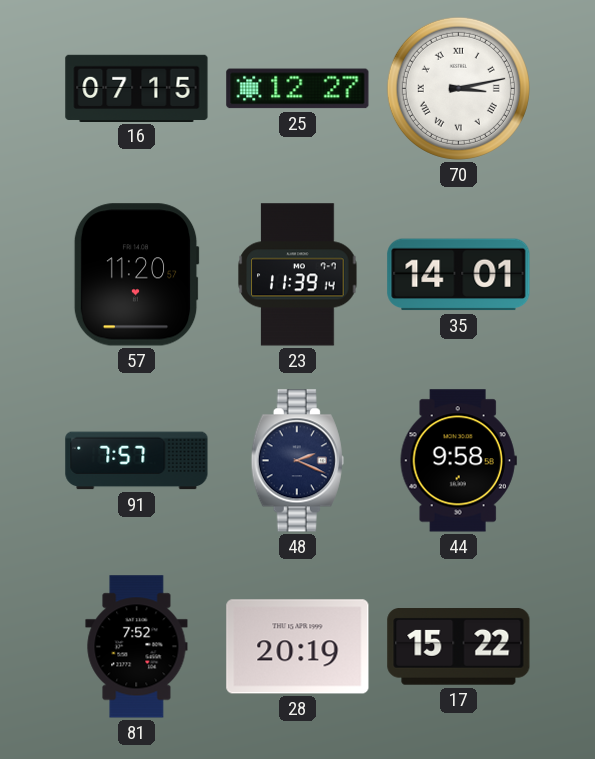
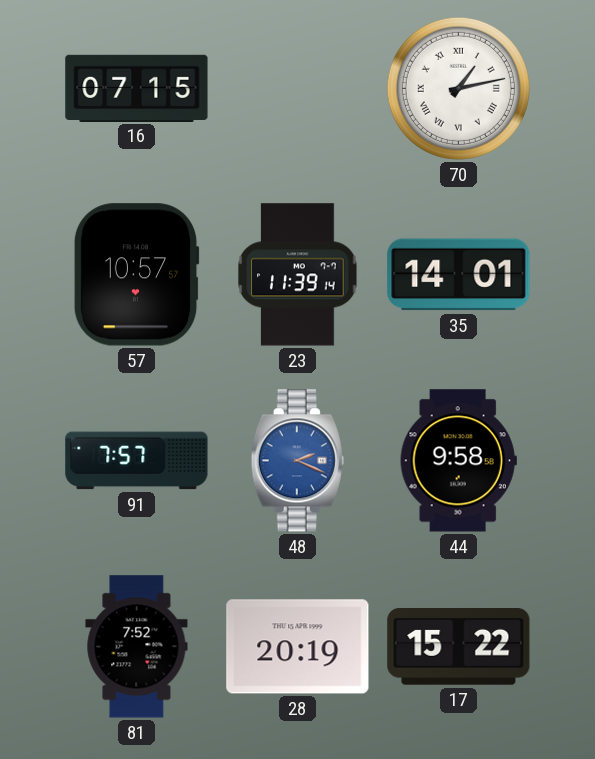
25: 12:27 -> none
70: 3:13 -> 1:13
57: 11:20 -> 10:57
48 dial: navy -> blue
